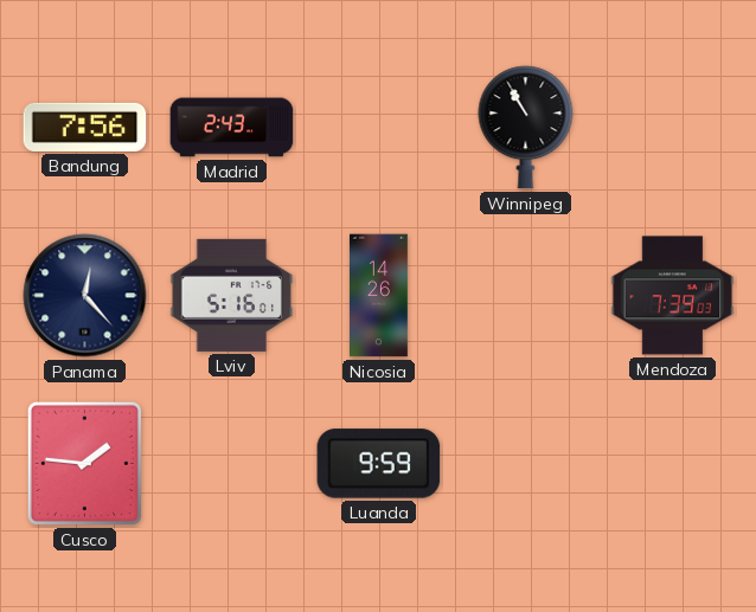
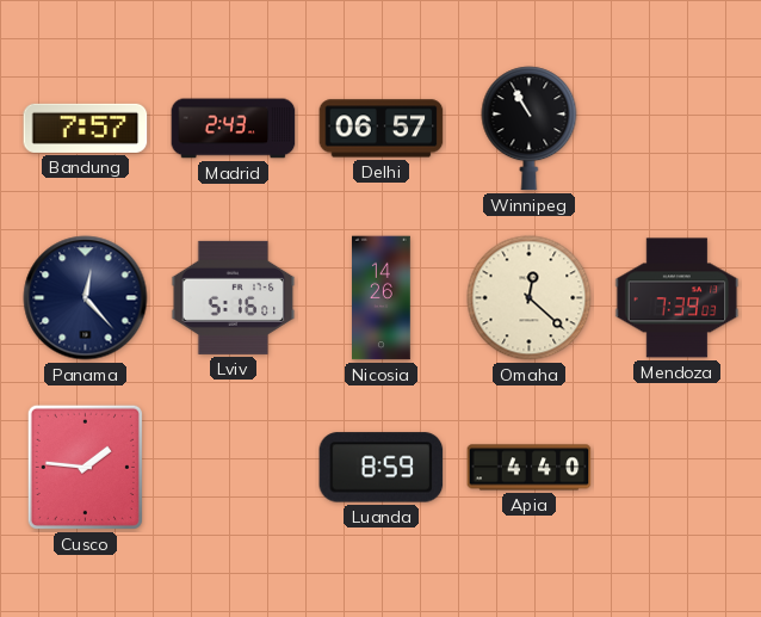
Bandung: 7:56 -> 7:57
Delhi: none -> 06:57
Omaha: none -> 12:22
Luanda: 9:59 -> 8:59
Apia: none -> 4:40
